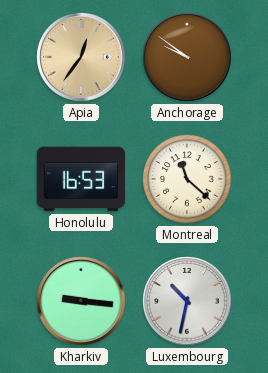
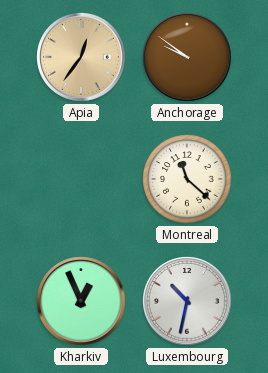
Honolulu: 16:53 -> none
Kharkiv: 9:16 -> 12:56
